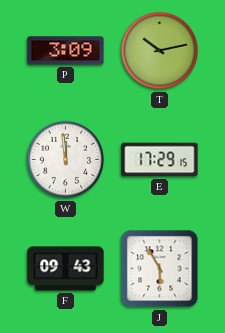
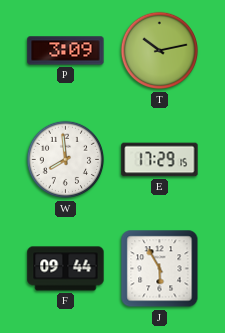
W: 11:59 -> 7:59
F: 09:43 -> 09:44
